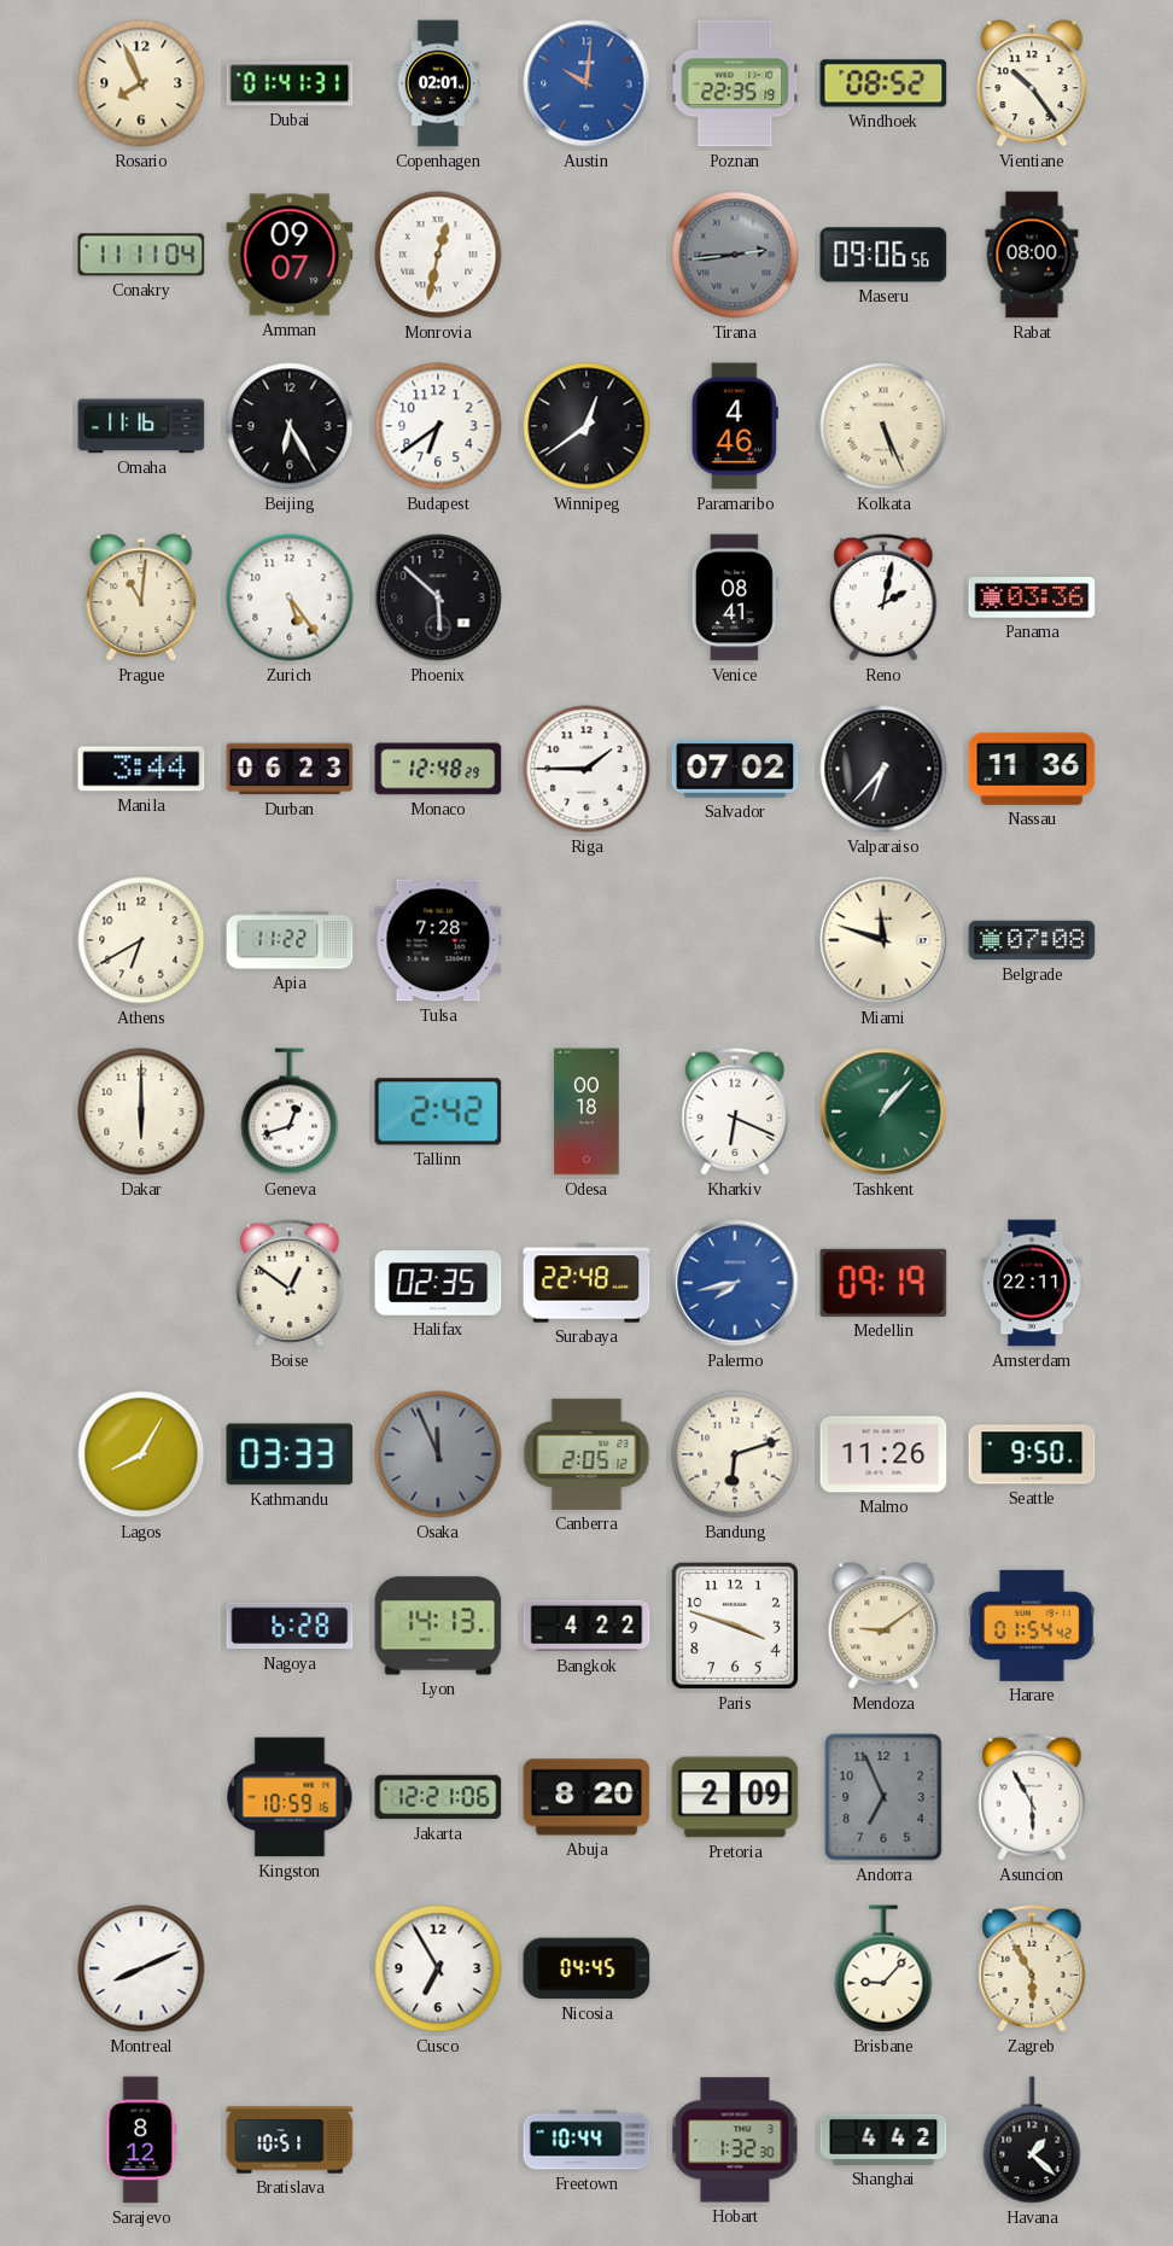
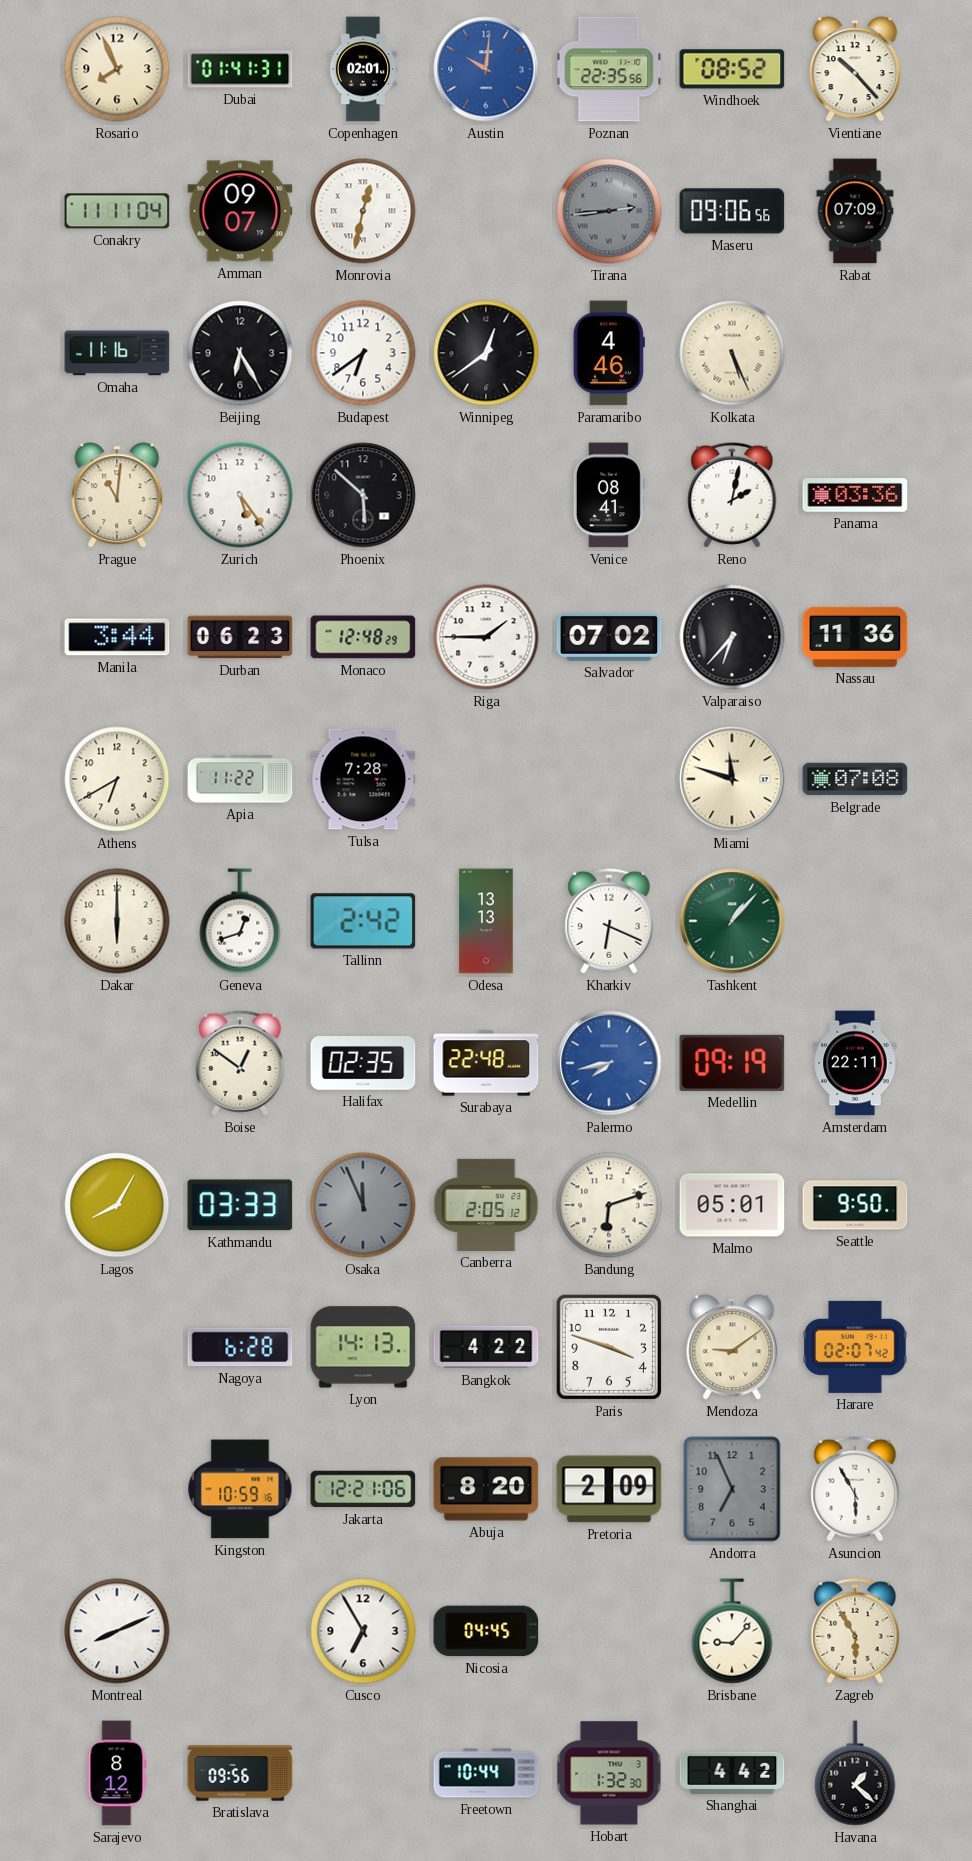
Poznan: 22:35:19 -> 22:35:56
Vientiane: 10:24 -> 10:23
Rabat: 08:00 -> 07:09
Odesa: 00:18 -> 13:13
Malmo: 11:26 -> 05:01
Harare: 01:54 -> 02:07
Bratislava: 10:51 -> 09:56
